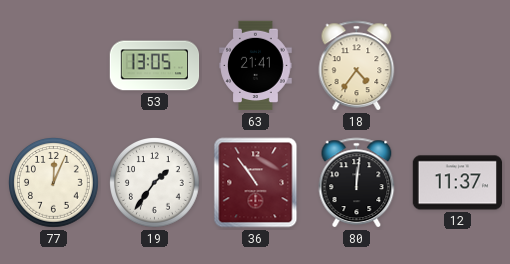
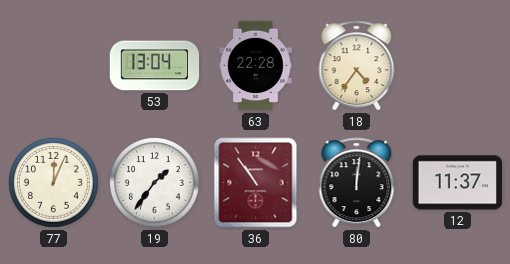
53: 13:05 -> 13:04
63: 21:41 -> 22:28
